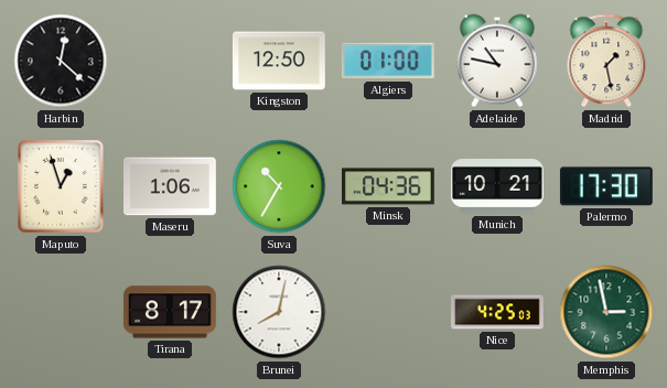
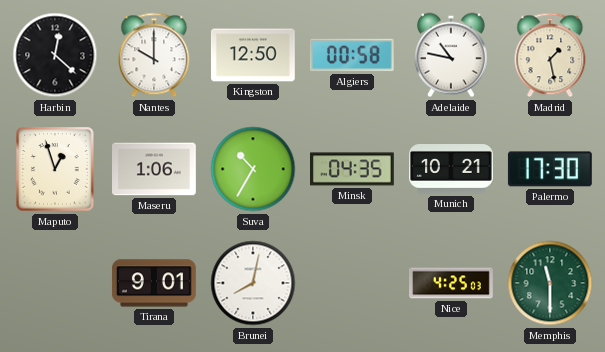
Nantes: none -> 10:00
Algiers: 01:00 -> 00:58
Minsk: 04:36 -> 04:35
Tirana: 8:17 -> 9:01
Memphis: 2:58 -> 11:30
